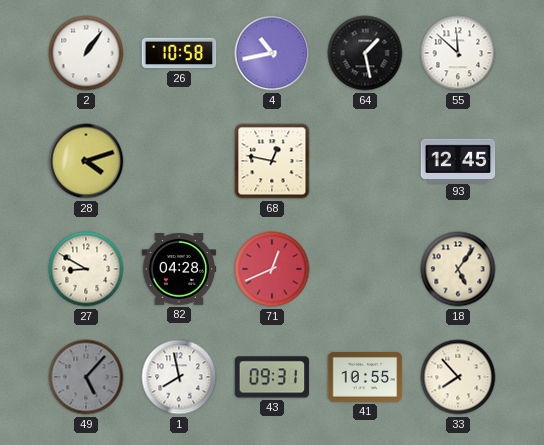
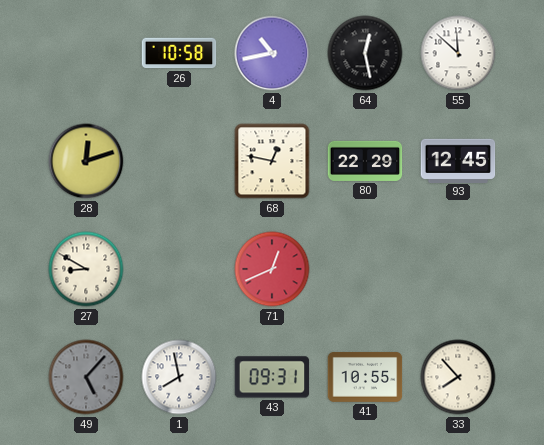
2: 1:06 -> none
64: 1:28 -> 12:28
28: 4:12 -> 12:12
80: none -> 22:29
82: 04:28 -> none
18: 5:06 -> none
